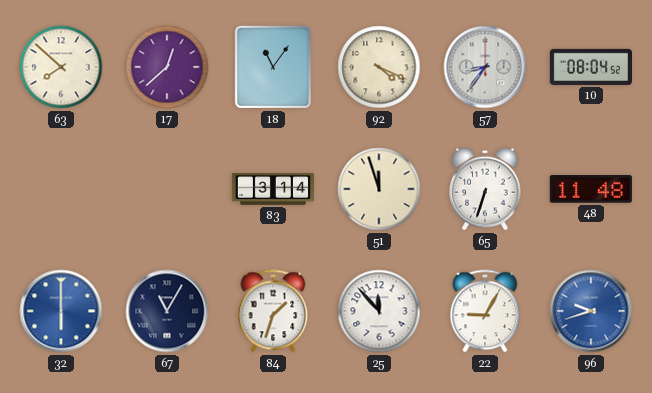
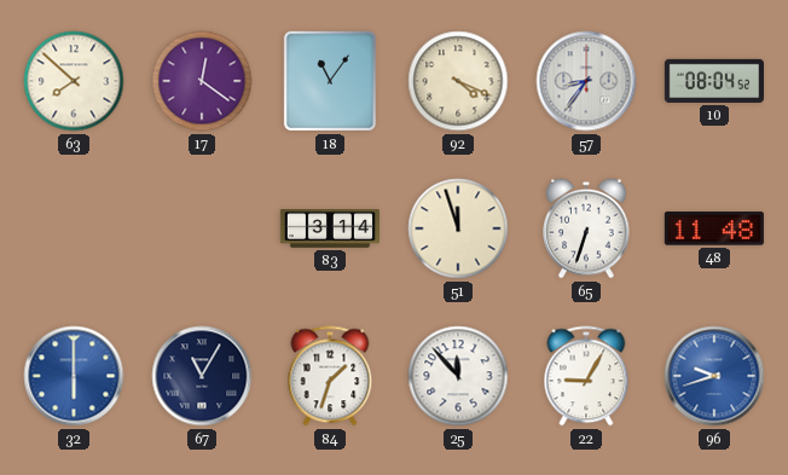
17: 12:38 -> 12:21
